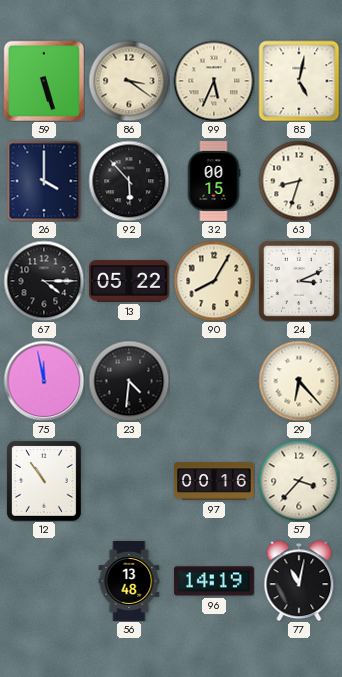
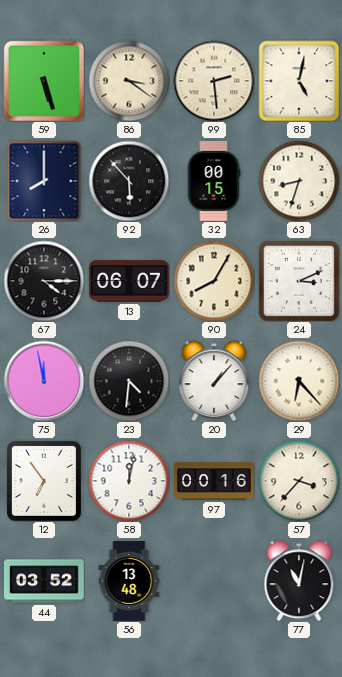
99: 5:34 -> 2:29
26: 4:00 -> 8:00
13: 05:22 -> 06:07
20: none -> 1:07
12: 10:54 -> 6:54
58: none -> 12:02
44: none -> 03:52
96: 14:19 -> none
